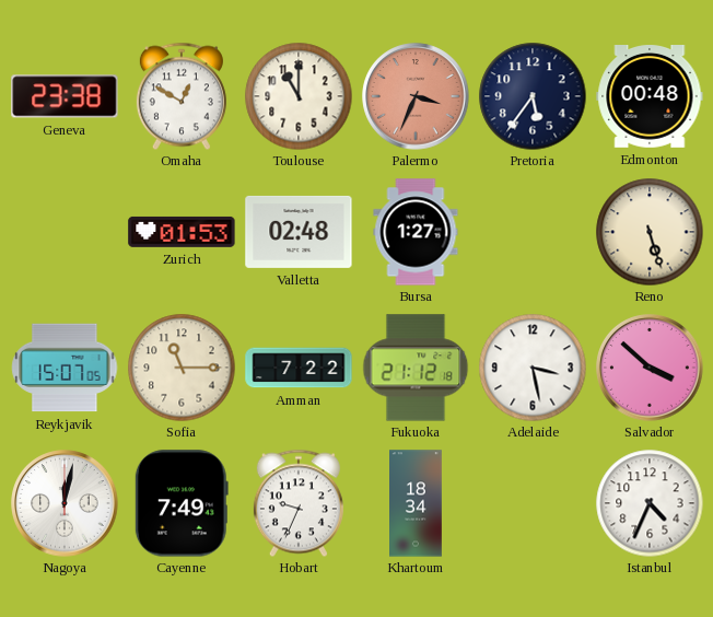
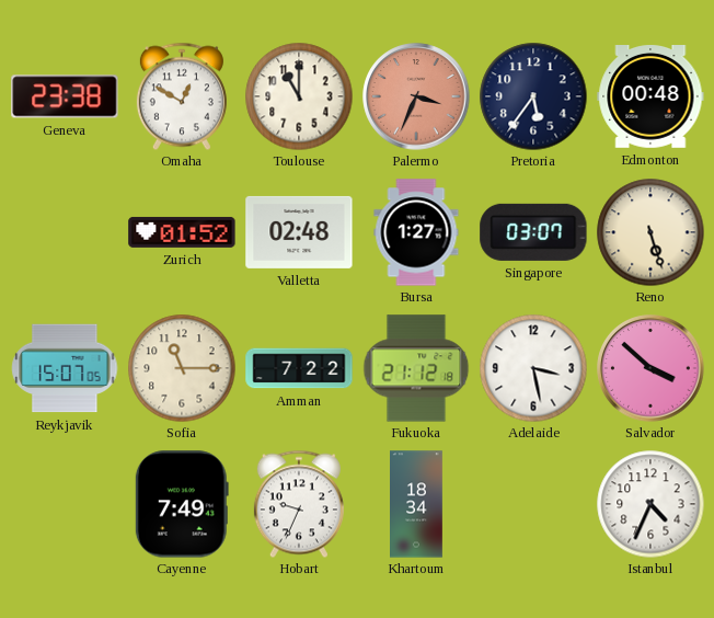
Zurich: 01:53 -> 01:52
Singapore: none -> 03:07
Nagoya: 12:02 -> none
